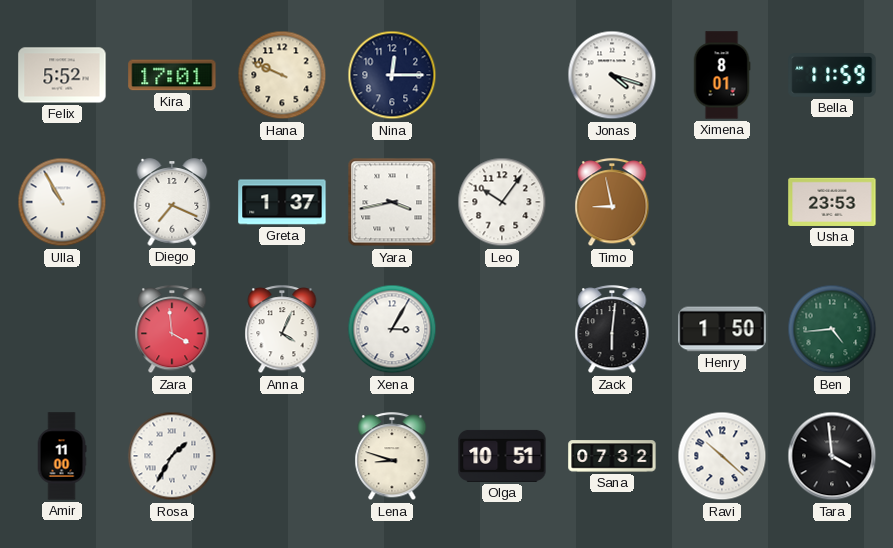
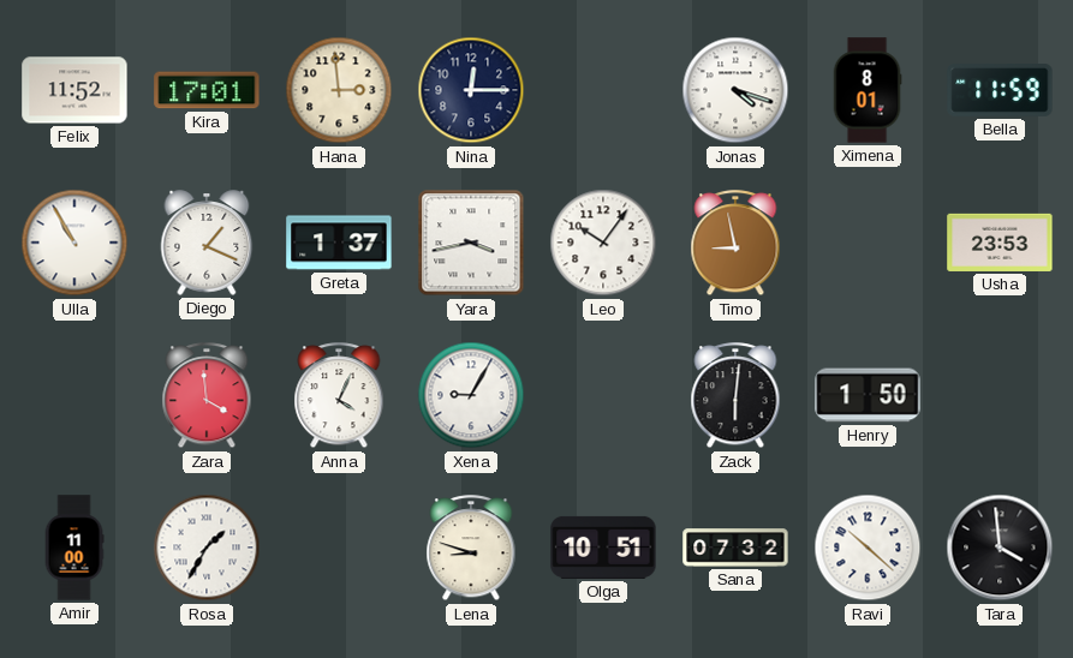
Felix: 5:52 -> 11:52
Hana: 9:49 -> 2:59
Diego: 7:19 -> 1:19
Xena: 3:05 -> 9:05
Ben: 4:44 -> none
